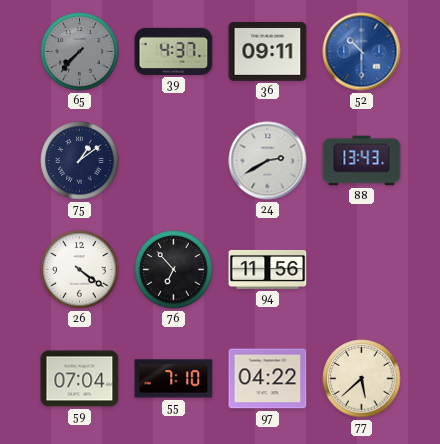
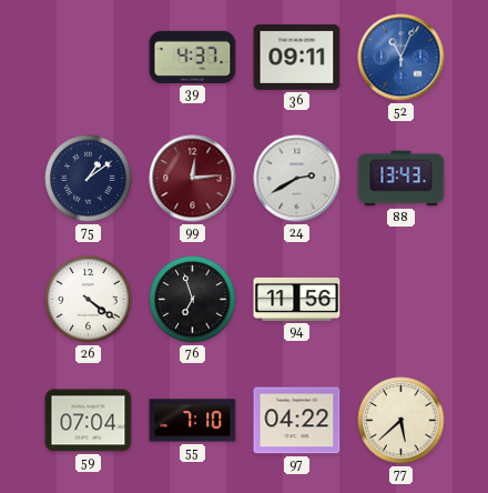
65: 7:37 -> none
52: 10:30 -> 11:04
99: none -> 12:14
76: 6:53 -> 6:57
